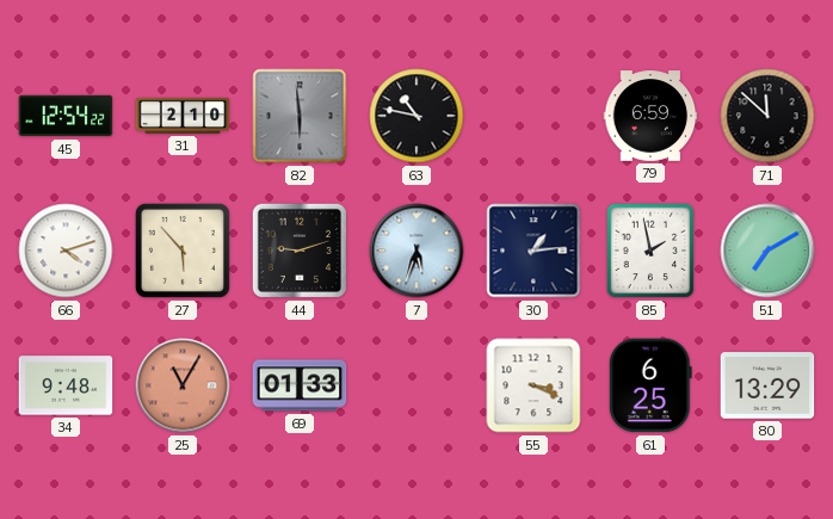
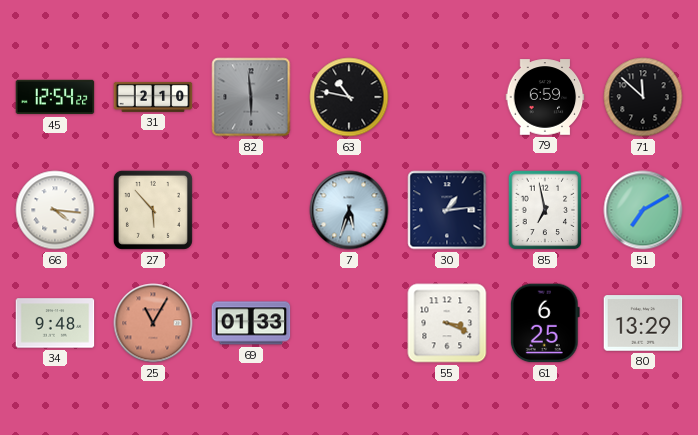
66: 4:12 -> 4:16
44: 9:12 -> none
85: 1:58 -> 6:58
